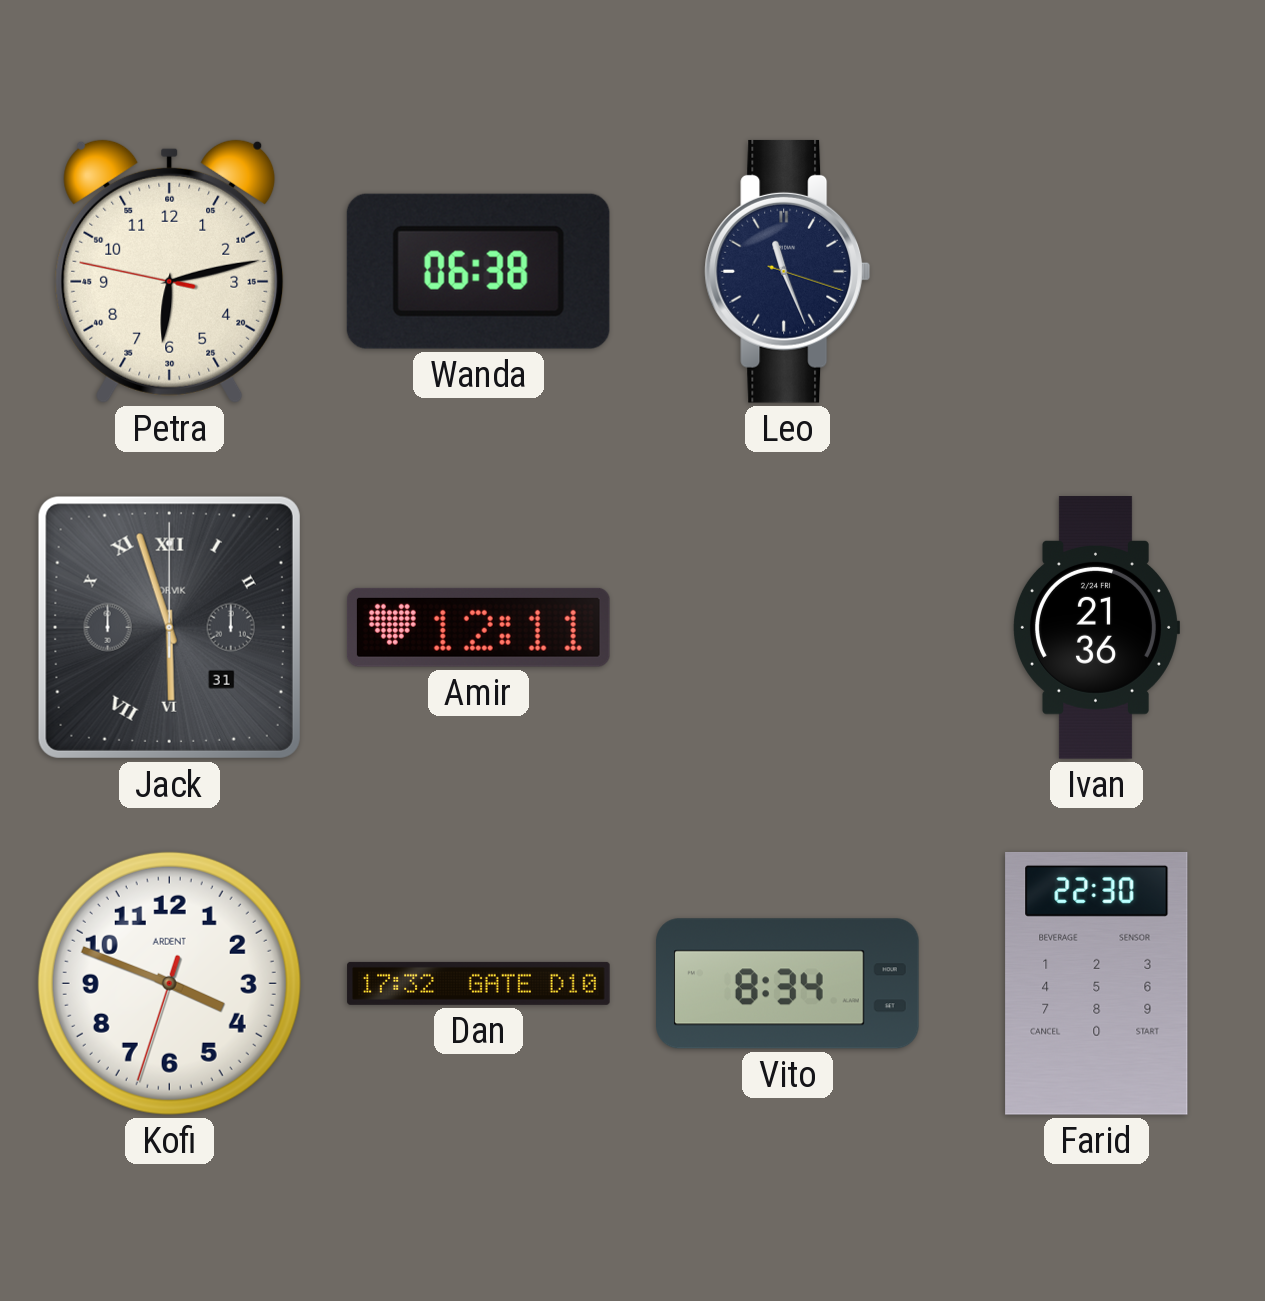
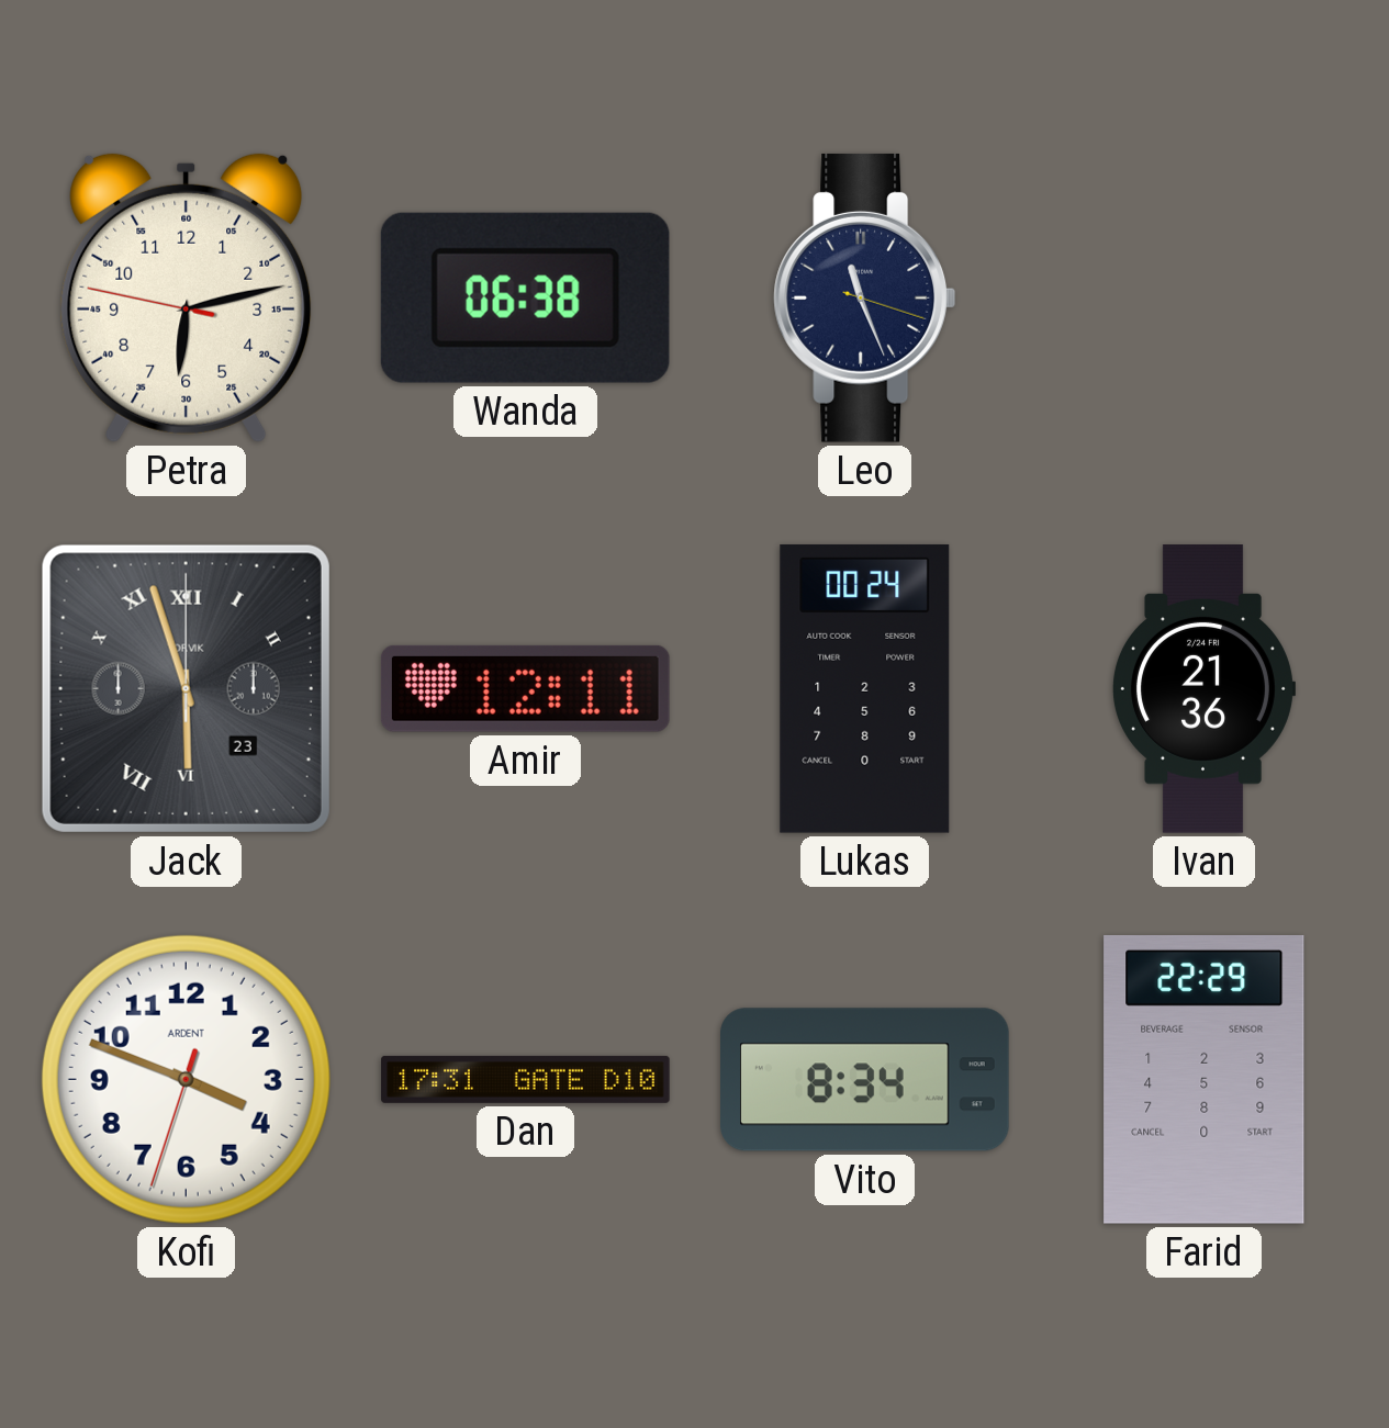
Jack date: 31 -> 23
Lukas: none -> 00:24
Dan: 17:32 -> 17:31
Farid: 22:30 -> 22:29
